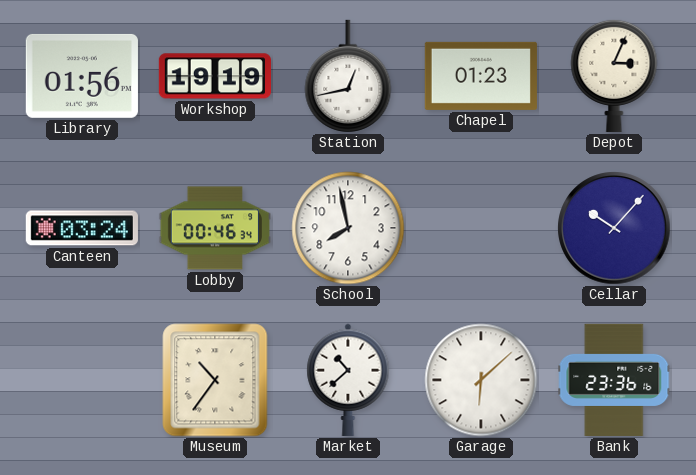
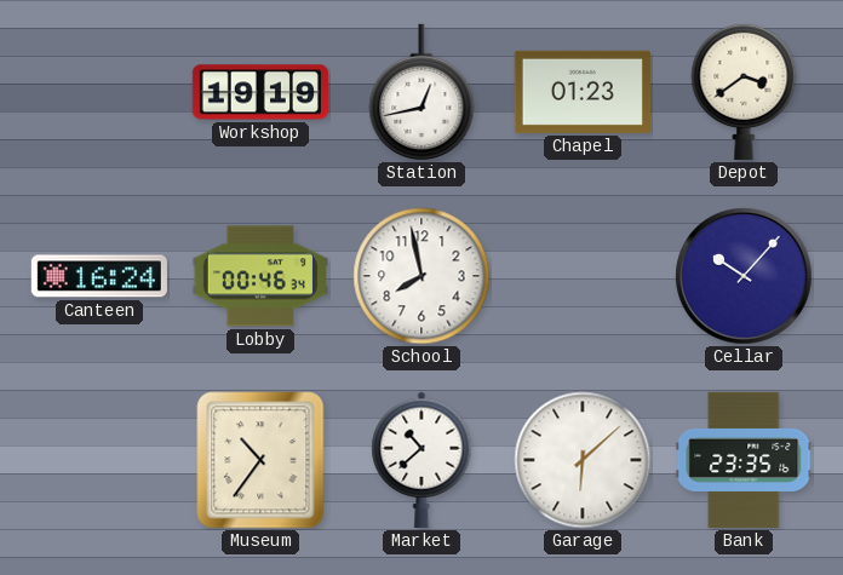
Library: 01:56 -> none
Depot: 3:04 -> 3:39
Canteen: 03:24 -> 16:24
Bank: 23:36 -> 23:35
